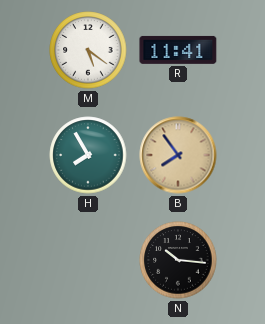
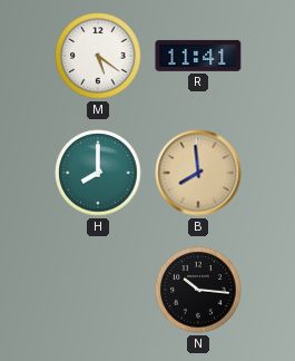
H: 7:55 -> 8:00
B: 7:54 -> 7:59
